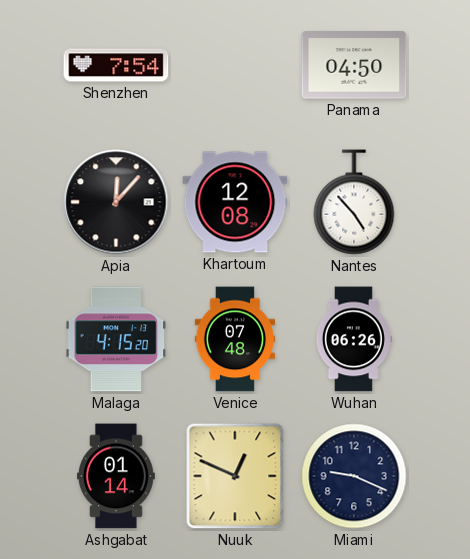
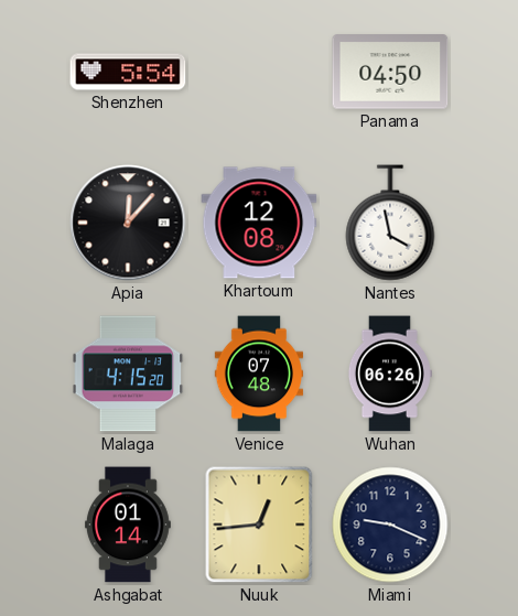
Shenzhen: 7:54 -> 5:54
Nantes: 4:53 -> 3:58
Nuuk: 12:49 -> 12:44
